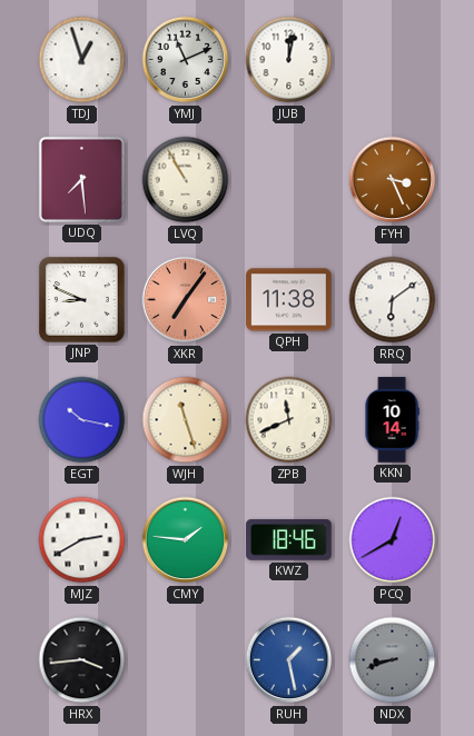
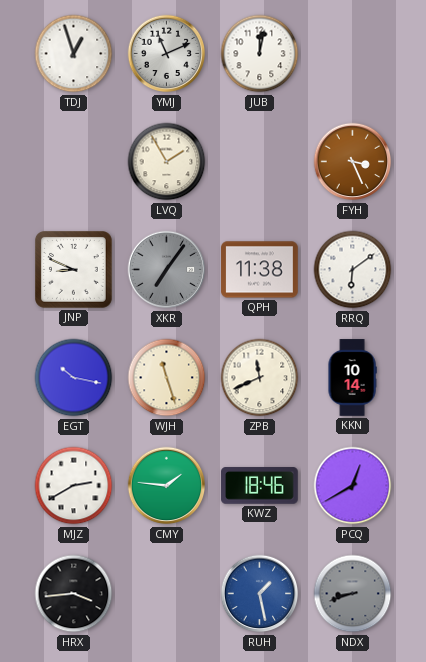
UDQ: 7:29 -> none
LVQ: 10:55 -> 1:55
XKR dial: salmon -> grey
